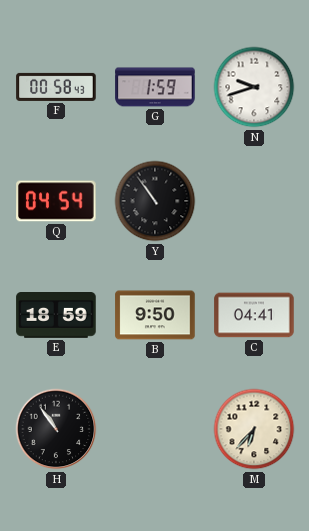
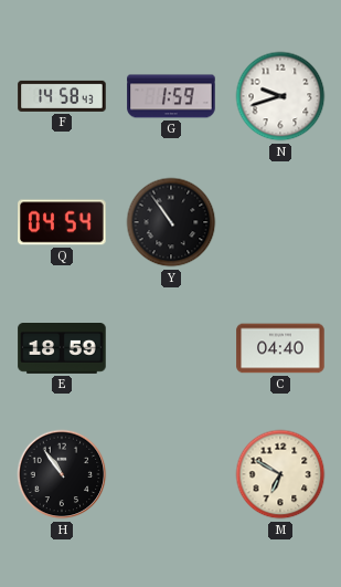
F: 00:58 -> 14:58
B: 9:50 -> none
C: 04:41 -> 04:40
M: 6:37 -> 6:50
